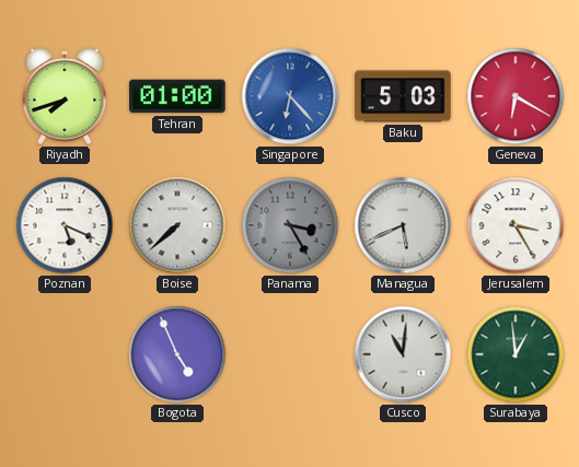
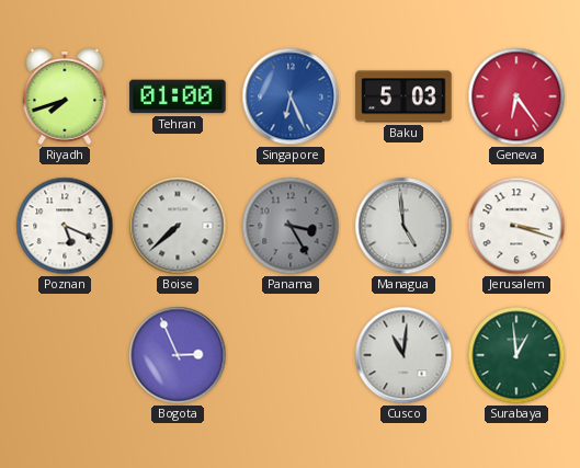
Singapore: 6:23 -> 6:26
Geneva: 6:20 -> 6:24
Managua: 5:41 -> 4:59
Jerusalem: 3:25 -> 3:18
Bogota: 4:56 -> 2:56
